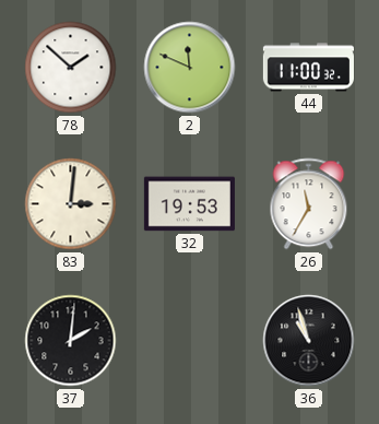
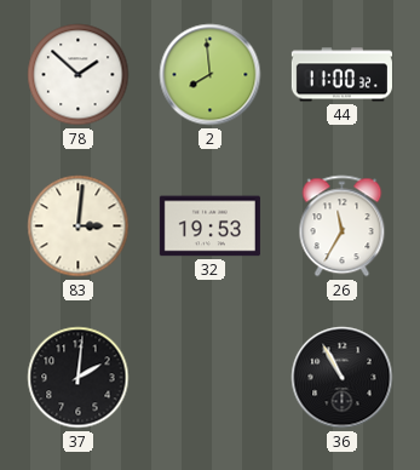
2: 11:49 -> 7:59
36: 10:57 -> 10:55
